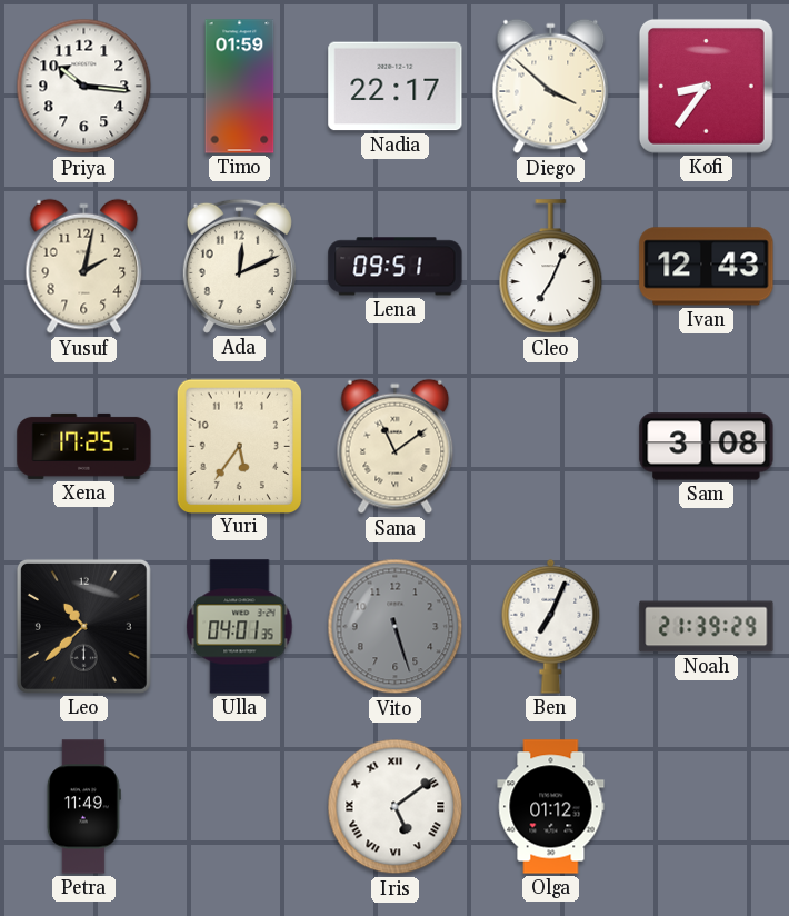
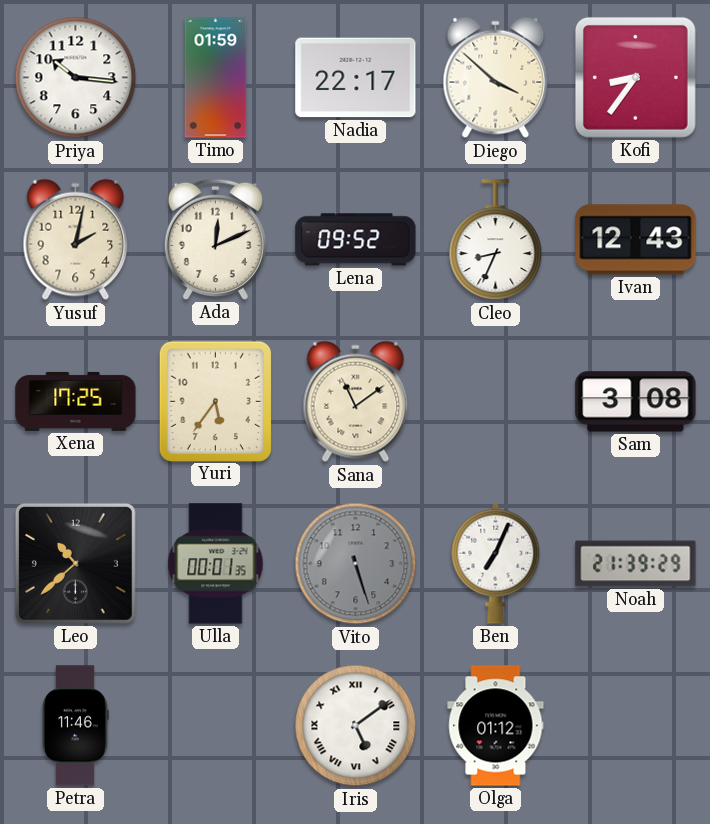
Lena: 09:51 -> 09:52
Cleo: 7:04 -> 8:34
Ulla: 04:01 -> 00:01
Petra: 11:49 -> 11:46
